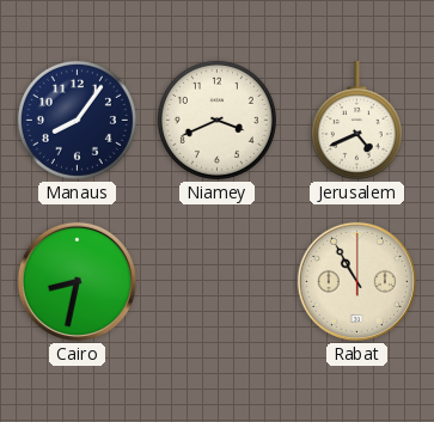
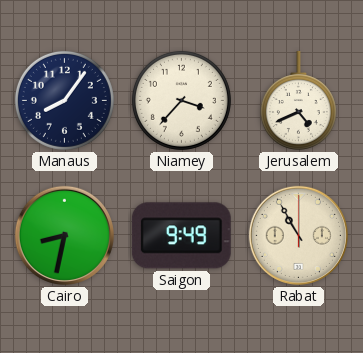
Niamey: 3:41 -> 3:37
Saigon: none -> 9:49
